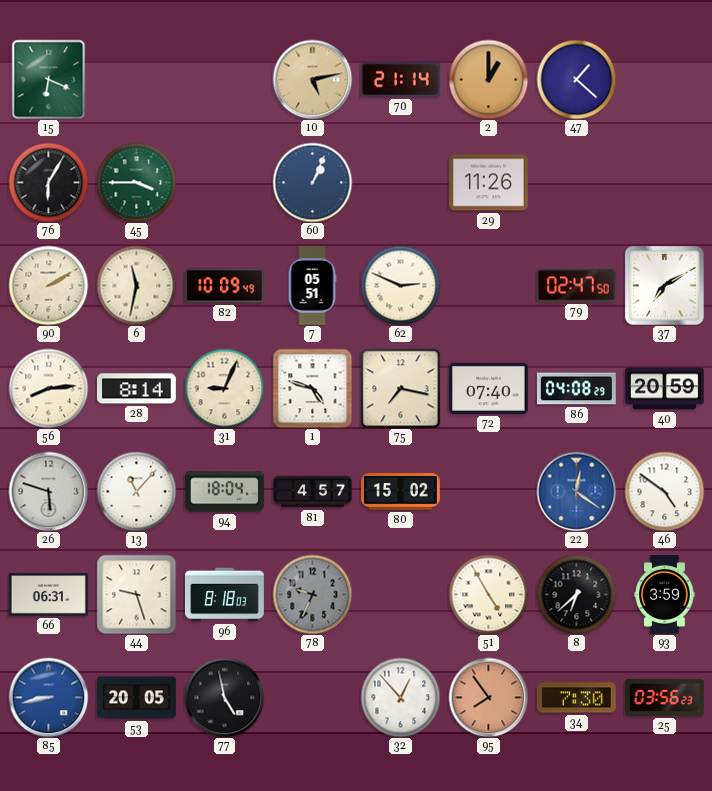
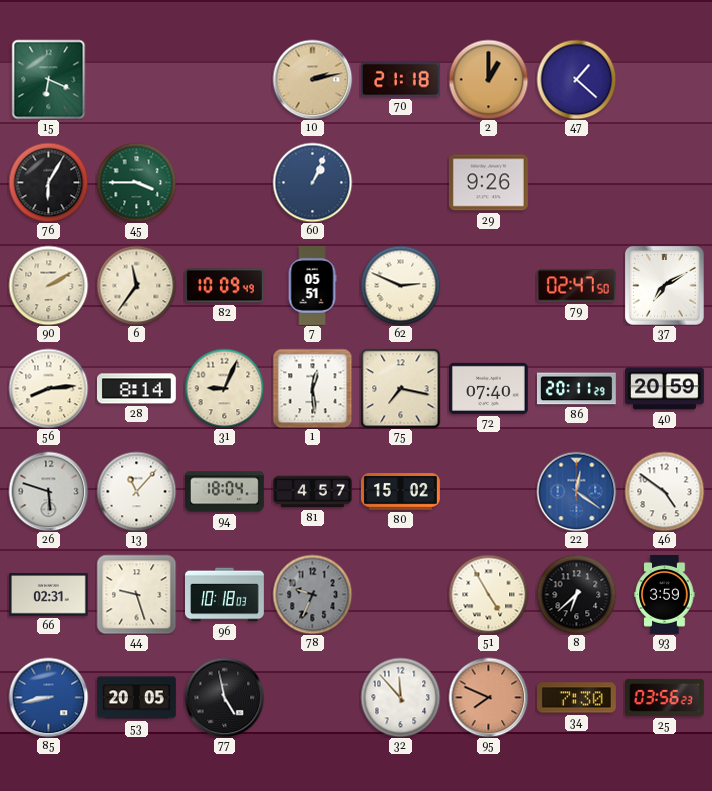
10: 5:13 -> 2:13
70: 21:14 -> 21:18
29: 11:26 -> 9:26
6: 11:32 -> 11:36
1: 4:48 -> 12:29
86: 04:08 -> 20:11
66: 06:31 -> 02:31
96: 8:18 -> 10:18
32: 12:53 -> 11:53
95: 7:54 -> 7:49
